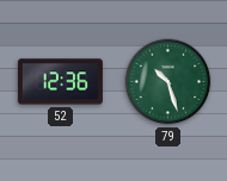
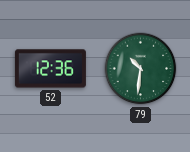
79: 10:27 -> 10:31
